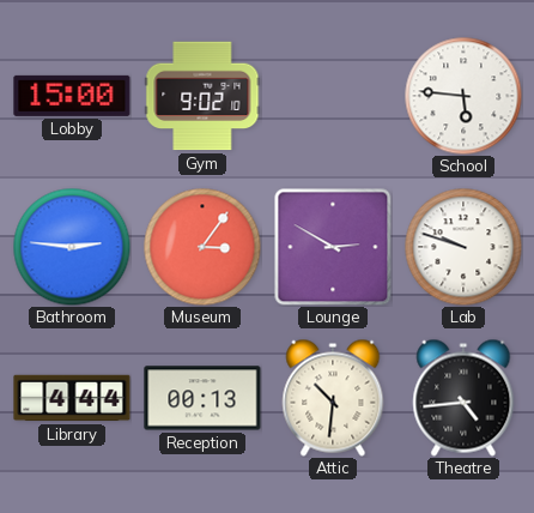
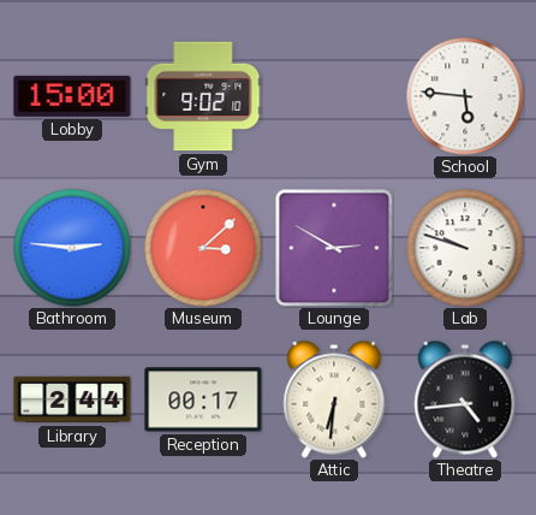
Museum: 3:06 -> 3:08
Library: 4:44 -> 2:44
Reception: 00:13 -> 00:17
Attic: 10:31 -> 6:31
